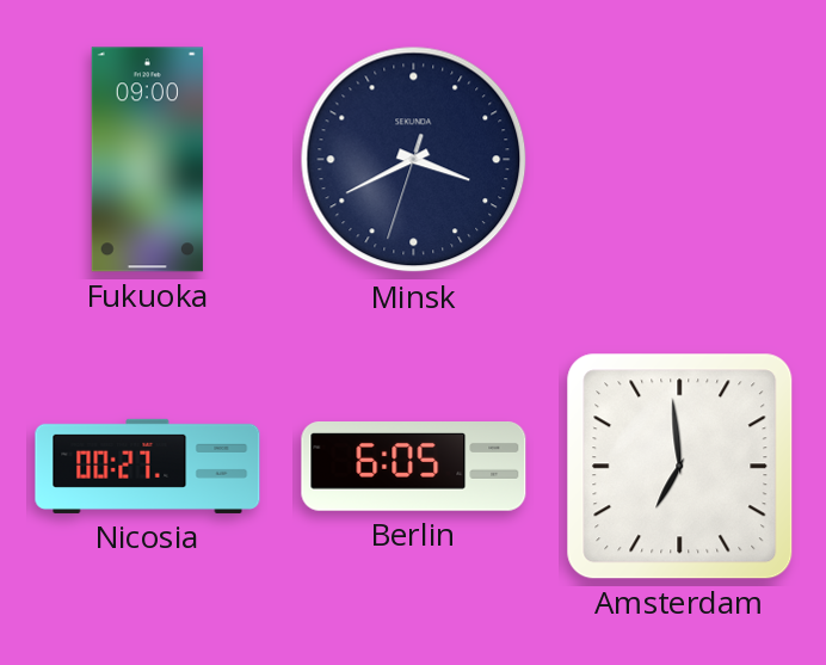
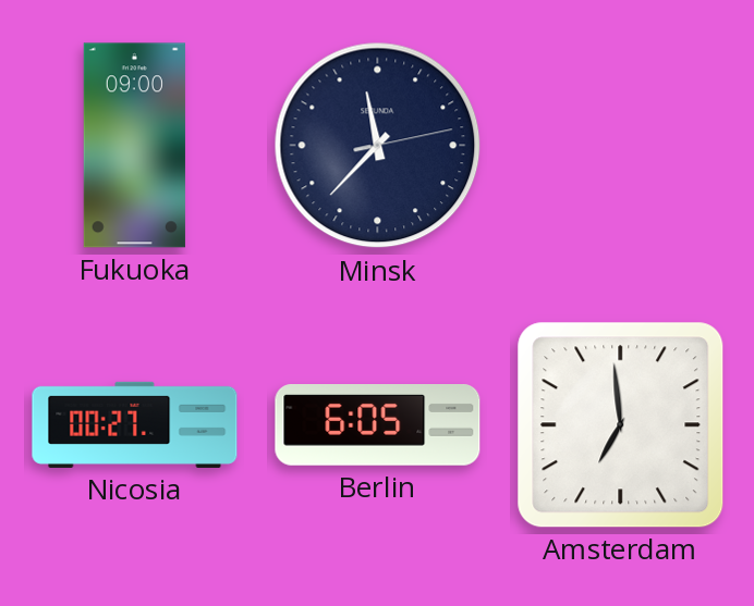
Minsk: 3:40 -> 11:37
